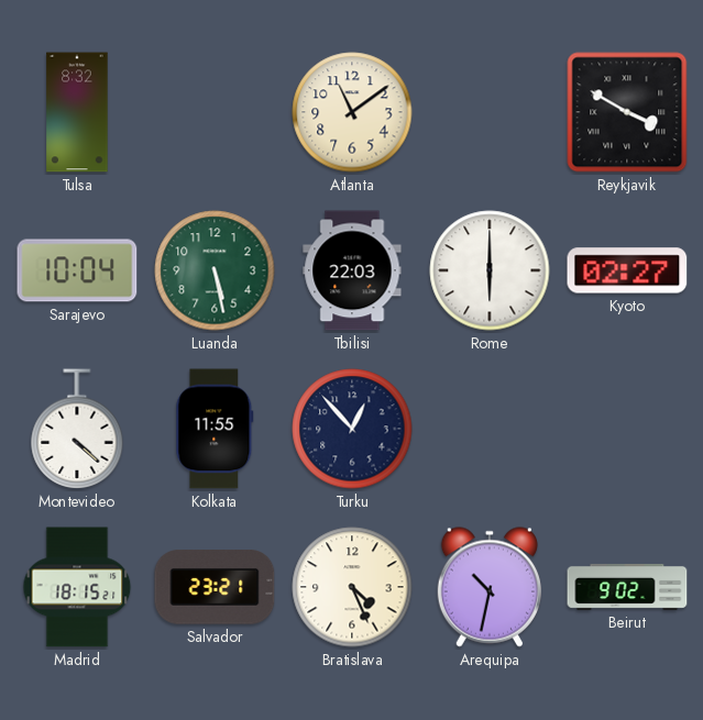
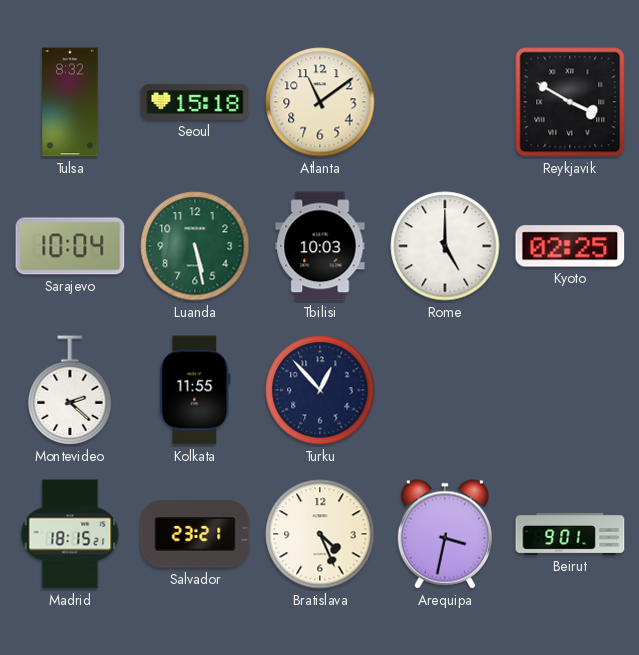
Seoul: none -> 15:18
Tbilisi: 22:03 -> 10:03
Rome: 6:00 -> 5:00
Kyoto: 02:27 -> 02:25
Montevideo: 4:22 -> 2:22
Arequipa: 10:32 -> 3:32
Beirut: 9:02 -> 9:01
